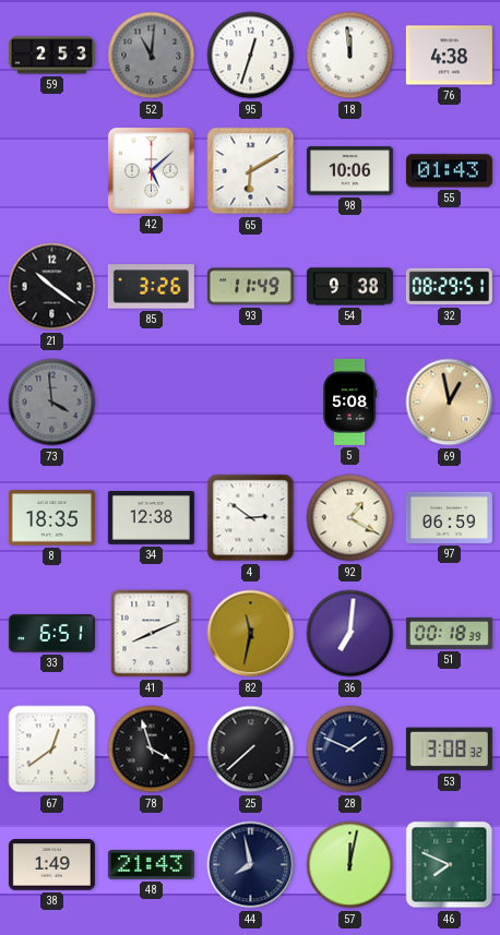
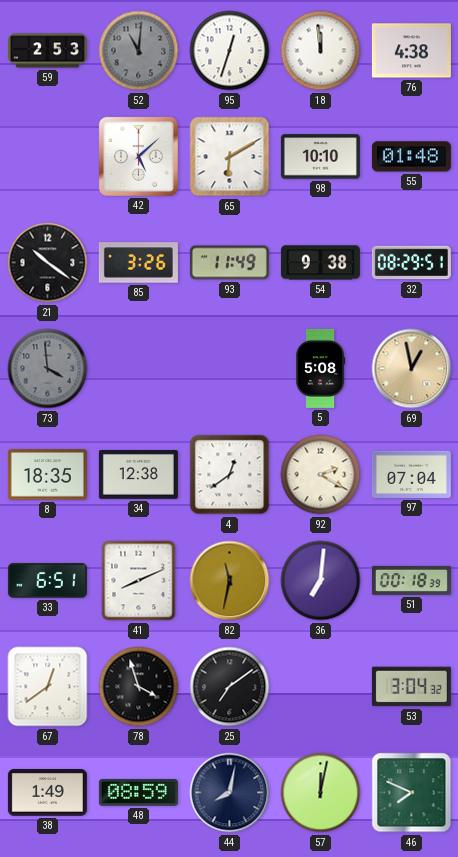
98: 10:06 -> 10:10
55: 01:43 -> 01:48
4: 2:51 -> 12:39
92: 1:20 -> 2:20
97: 06:59 -> 07:04
25: 7:38 -> 7:09
28: 1:49 -> none
53: 3:08 -> 3:04
48: 21:43 -> 08:59
44: 7:58 -> 8:02
